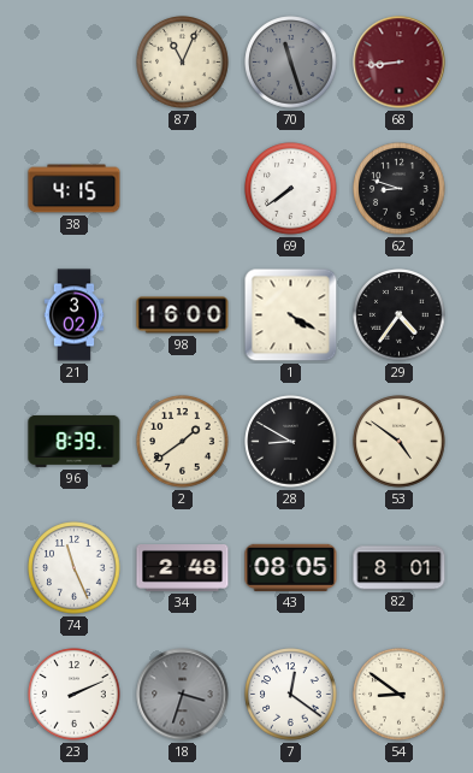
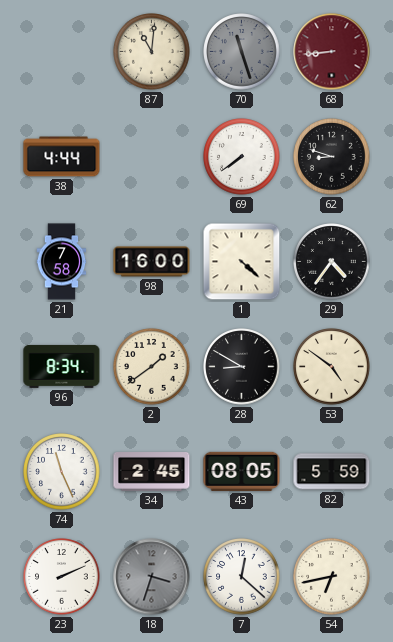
87: 11:04 -> 11:01
38: 4:15 -> 4:44
21: 3:02 -> 7:58
1: 4:20 -> 4:22
96: 8:39 -> 8:34
34: 2:48 -> 2:45
82: 8:01 -> 5:59
7: 12:21 -> 12:22
54: 8:51 -> 6:43
